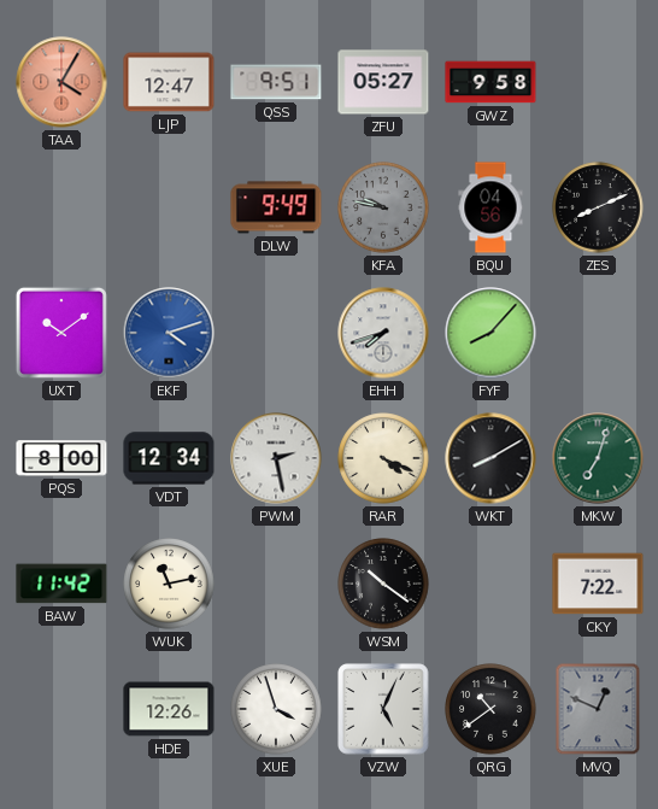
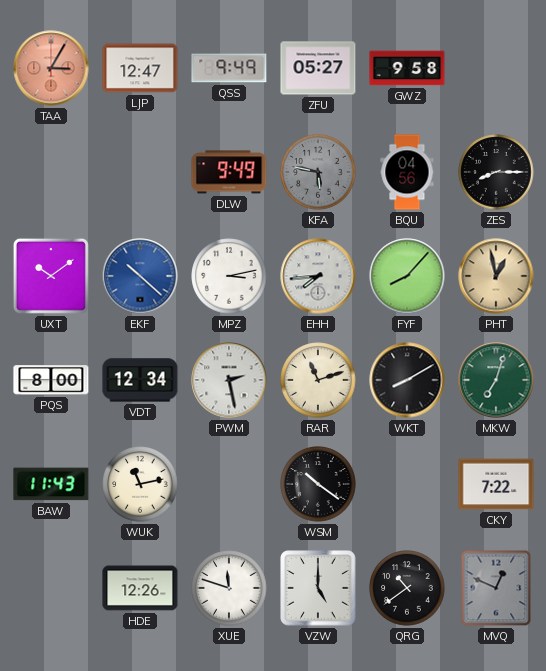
TAA: 4:05 -> 3:05
QSS: 9:51 -> 9:49
KFA: 9:47 -> 5:47
ZES: 8:11 -> 8:15
EKF: 4:12 -> 10:22
MPZ: none -> 3:13
EHH: 7:42 -> 7:44
PHT: none -> 12:58
RAR: 4:19 -> 11:12
BAW: 11:42 -> 11:43
XUE: 3:57 -> 11:48
VZW: 5:04 -> 5:00
